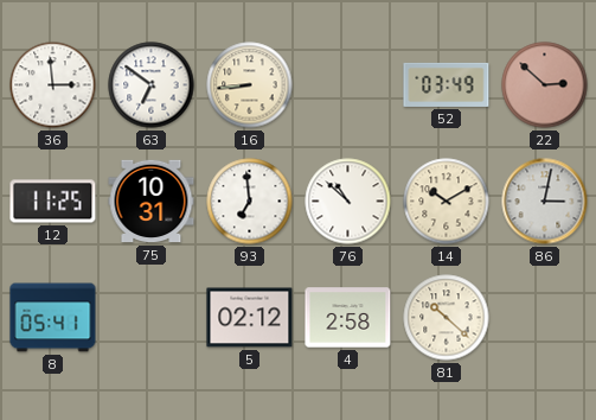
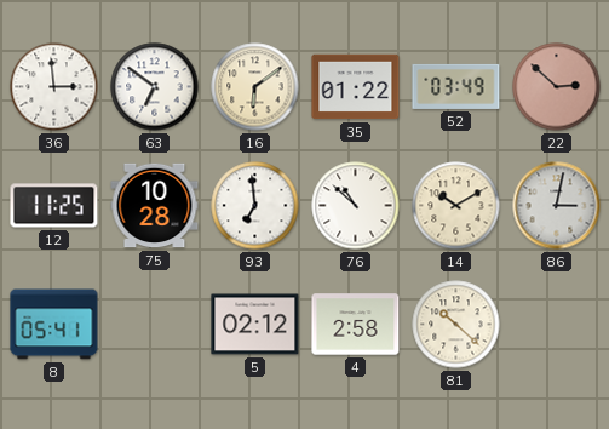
16: 8:44 -> 6:09
35: none -> 01:22
75: 10:31 -> 10:28
